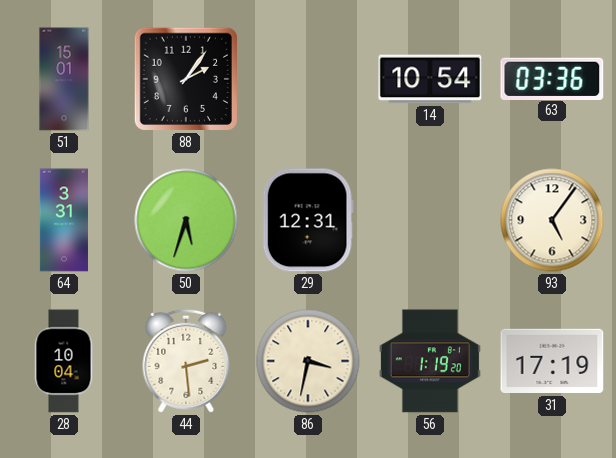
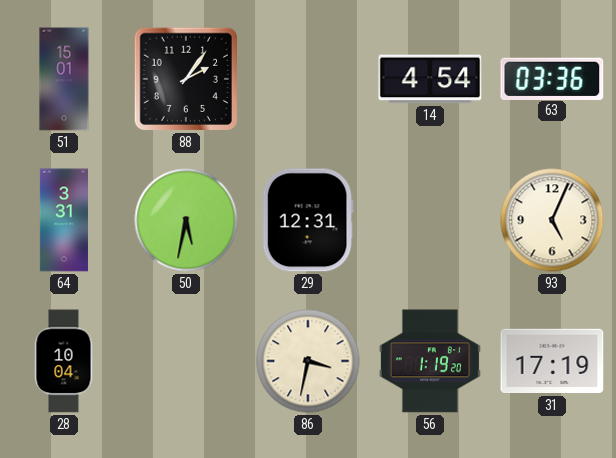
14: 10:54 -> 4:54
50: 5:33 -> 5:32
93: 5:06 -> 5:04
44: 2:29 -> none
